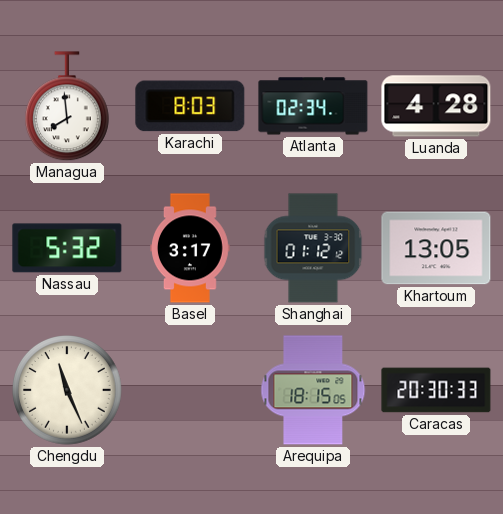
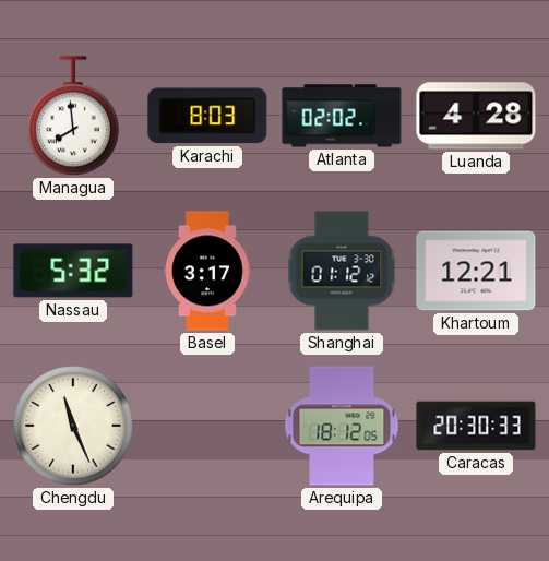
Atlanta: 02:34 -> 02:02
Khartoum: 13:05 -> 12:21
Arequipa: 18:15 -> 18:12
